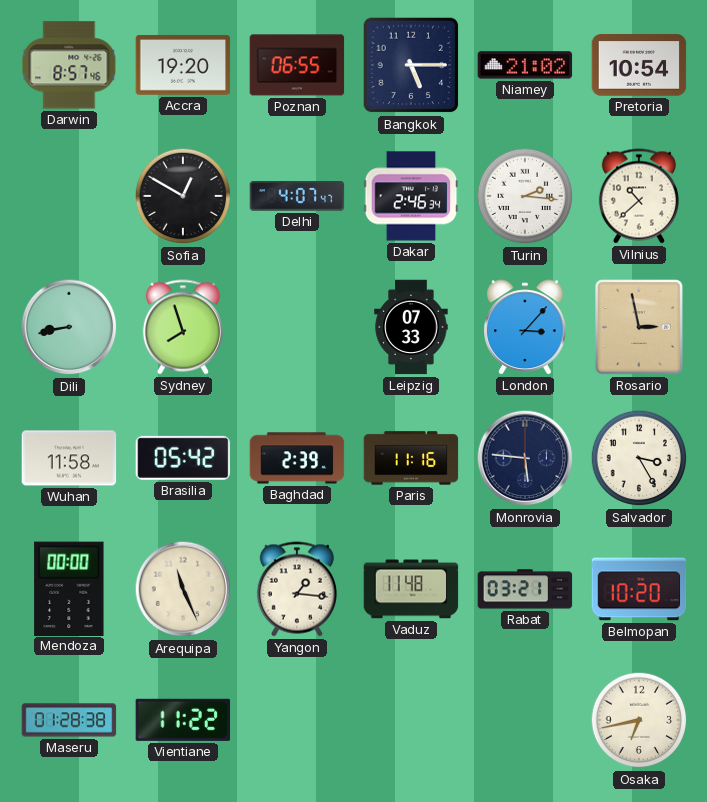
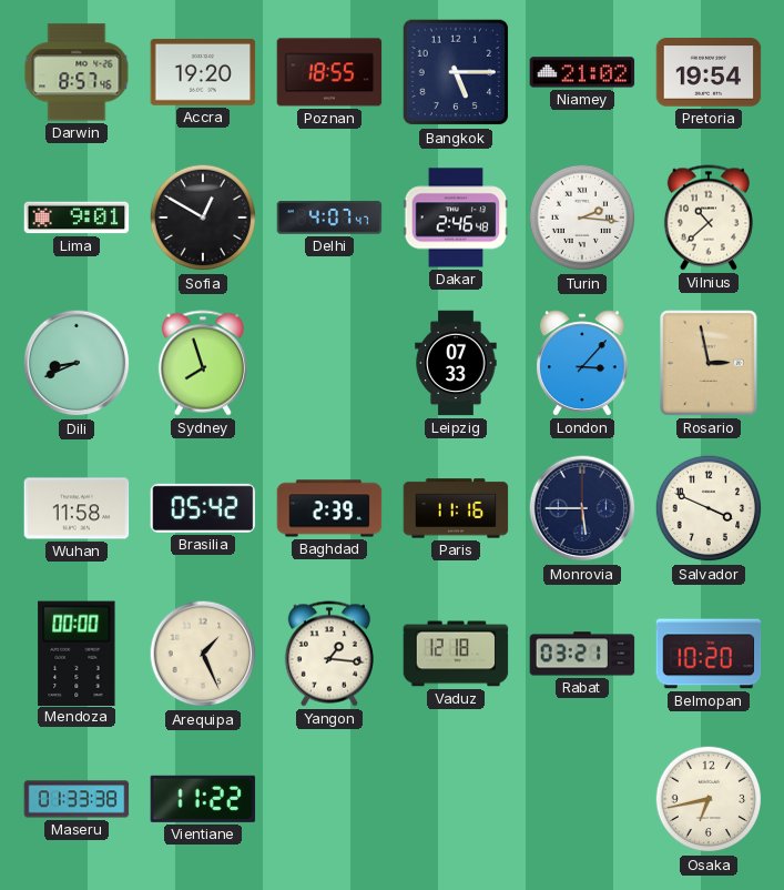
Poznan: 06:55 -> 18:55
Pretoria: 10:54 -> 19:54
Lima: none -> 9:01
Dakar: 2:46:34 -> 2:46:48
Dili: 8:43 -> 8:41
Monrovia: 5:46 -> 5:45
Salvador: 3:25 -> 3:49
Arequipa: 11:26 -> 1:26
Vaduz: 11:48 -> 12:18
Maseru: 01:28 -> 01:33
